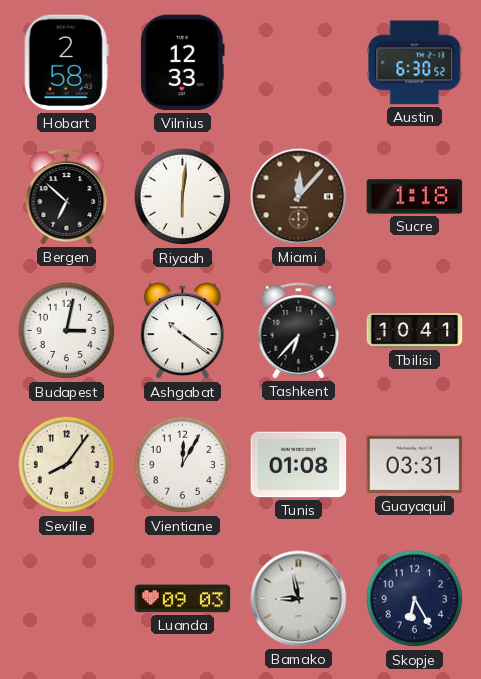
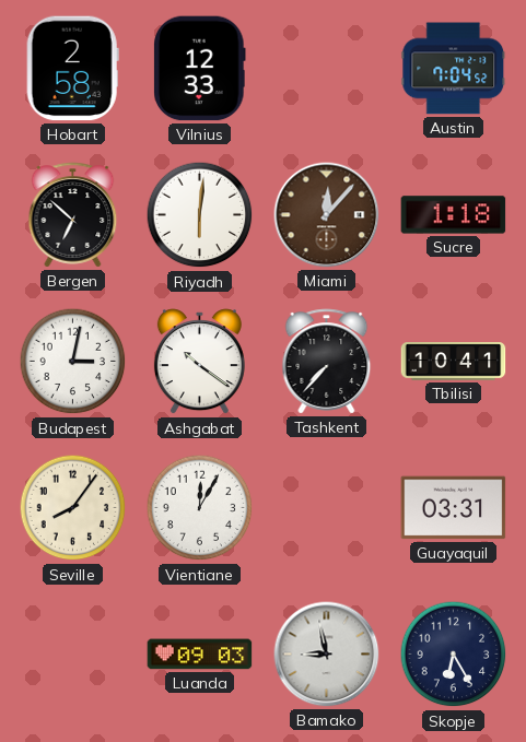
Austin: 6:30 -> 7:04
Tashkent: 6:37 -> 7:37
Tunis: 01:08 -> none
